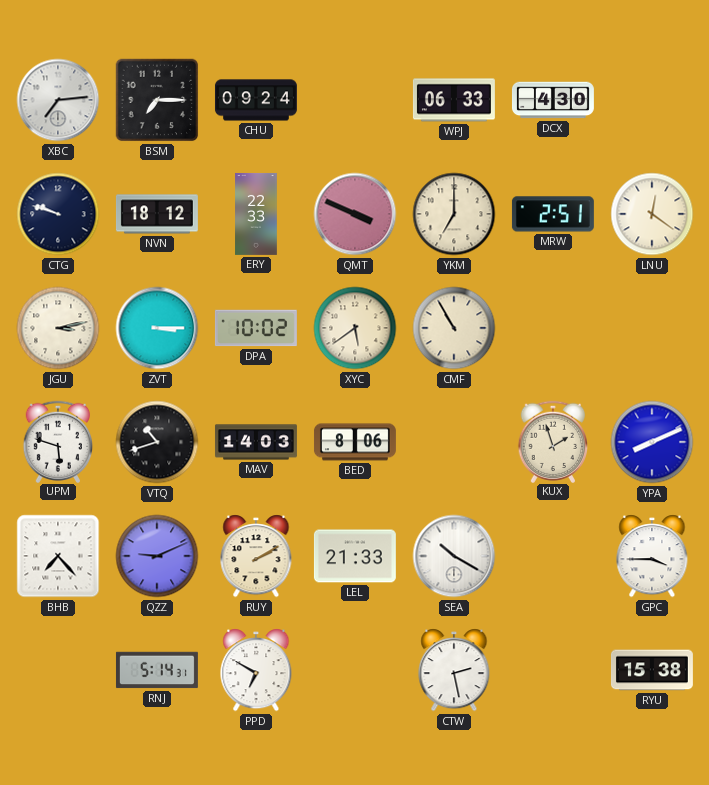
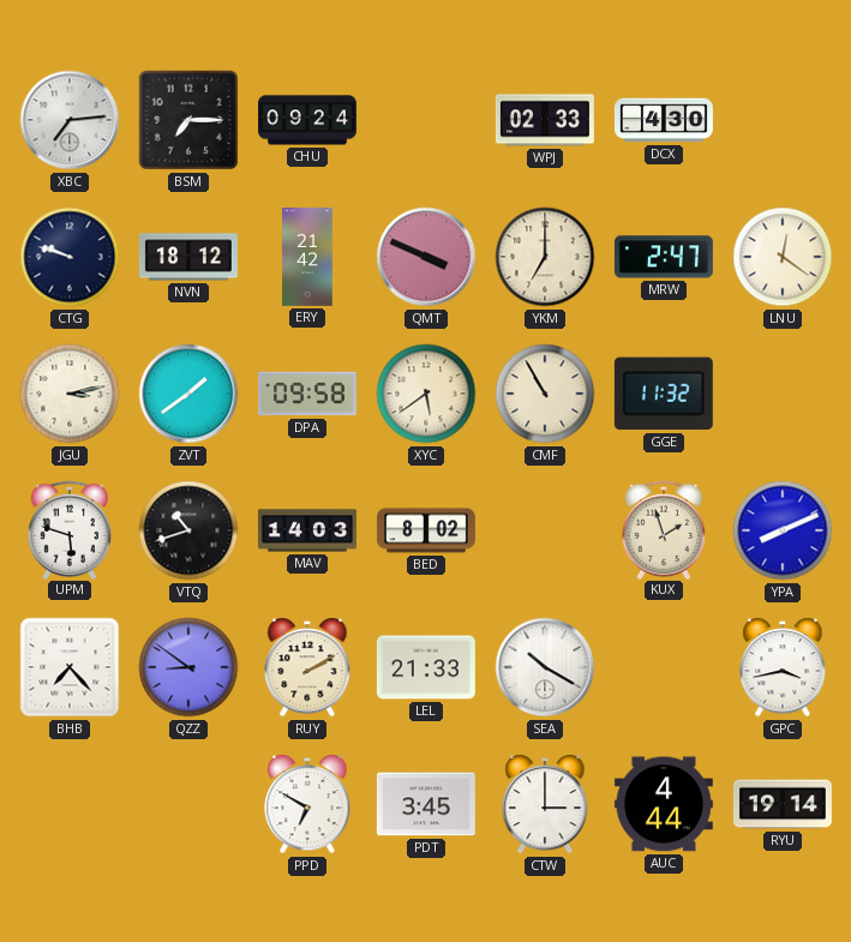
WPJ: 06:33 -> 02:33
ERY: 22:33 -> 21:42
MRW: 2:51 -> 2:47
ZVT: 3:15 -> 1:39
DPA: 10:02 -> 09:58
GGE: none -> 11:32
BED: 8:06 -> 8:02
QZZ: 9:11 -> 8:51
GPC: 3:45 -> 3:43
RNJ: 5:14 -> none
PDT: none -> 3:45
CTW: 2:28 -> 3:00
AUC: none -> 4:44
RYU: 15:38 -> 19:14
